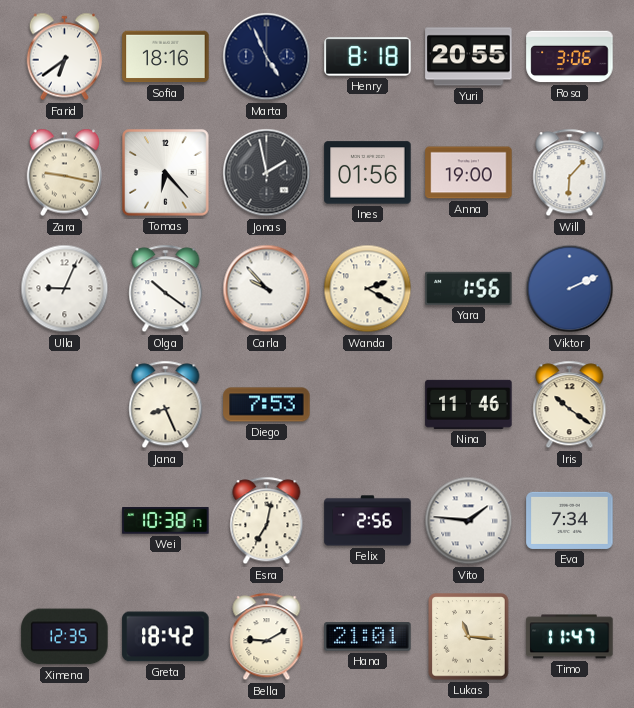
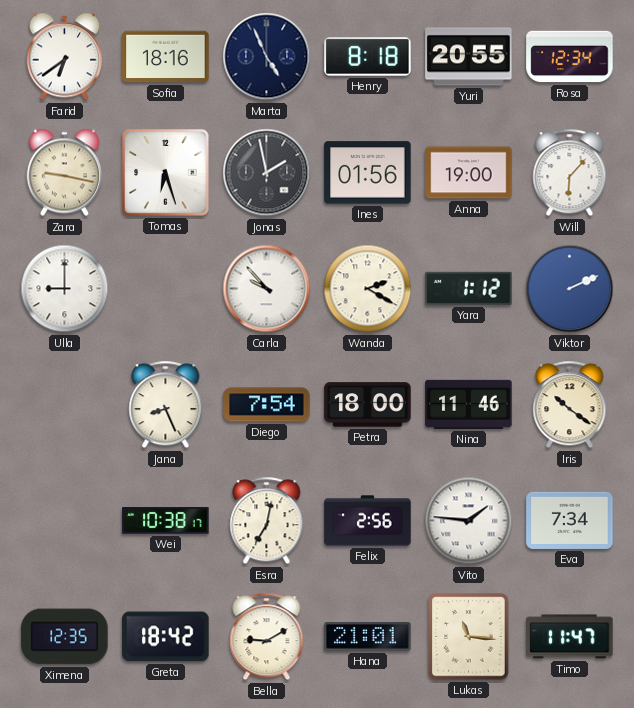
Rosa: 3:06 -> 12:34
Tomas: 6:23 -> 6:27
Ulla: 9:04 -> 9:00
Olga: 10:21 -> none
Yara: 1:56 -> 1:12
Diego: 7:53 -> 7:54
Petra: none -> 18:00
